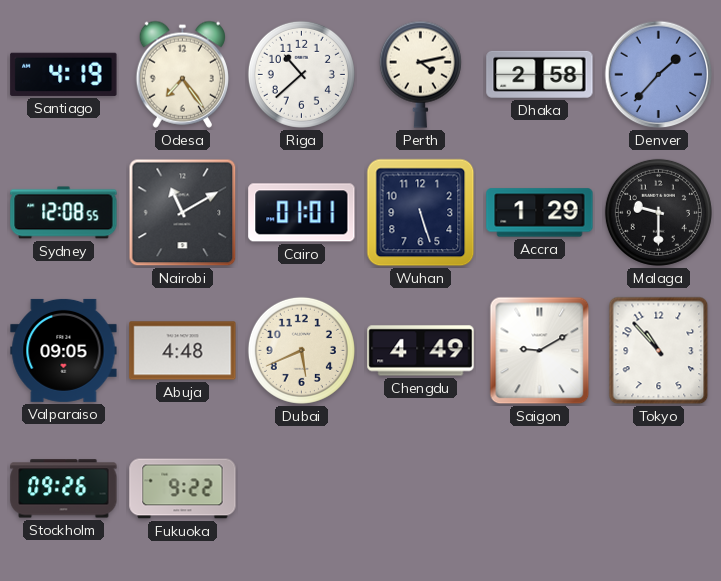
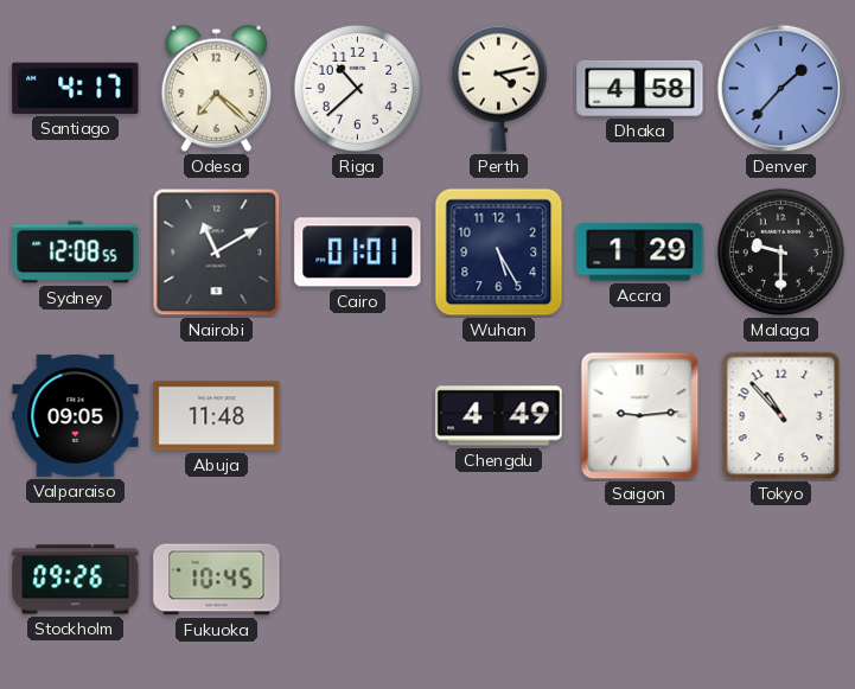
Santiago: 4:19 -> 4:17
Odesa: 7:24 -> 7:22
Dhaka: 2:58 -> 4:58
Wuhan: 5:27 -> 5:25
Abuja: 4:48 -> 11:48
Dubai: 5:41 -> none
Saigon: 9:10 -> 9:14
Fukuoka: 9:22 -> 10:45
